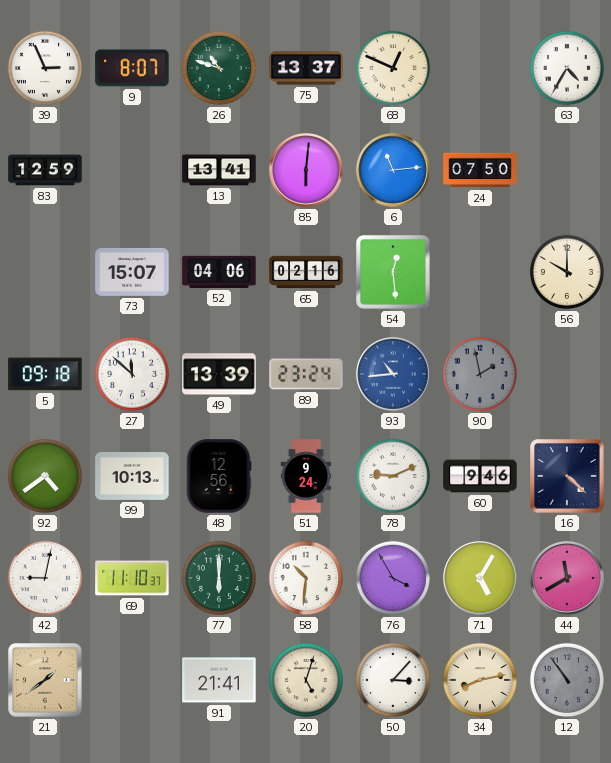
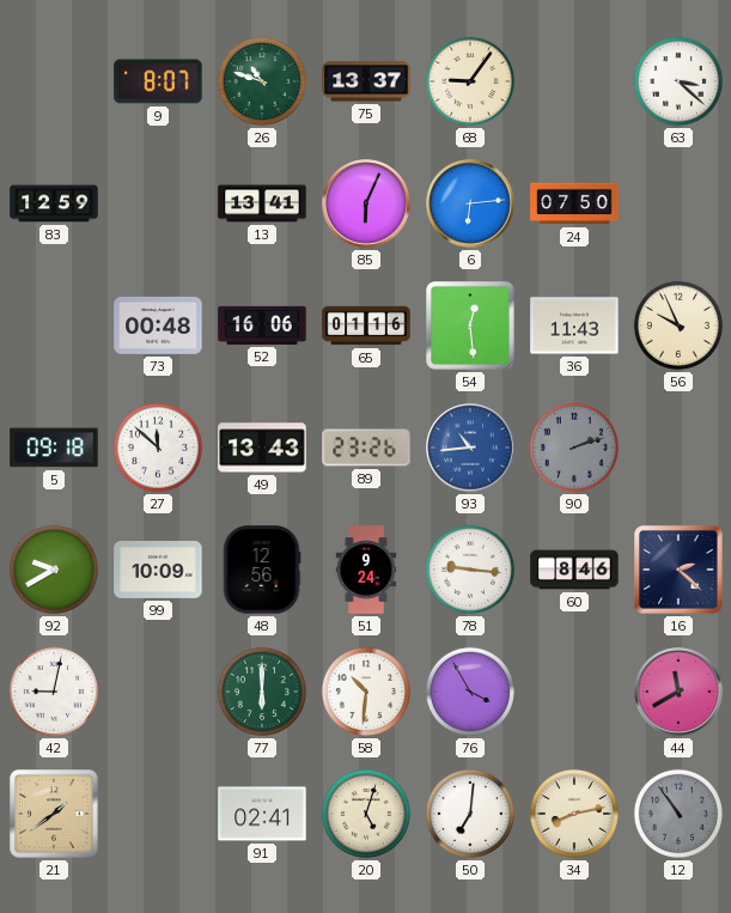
39: 2:56 -> none
68: 12:49 -> 9:06
63: 4:35 -> 3:22
85: 6:01 -> 6:04
6: 11:14 -> 6:14
73: 15:07 -> 00:48
52: 04:06 -> 16:06
65: 02:16 -> 01:16
36: none -> 11:43
56: 10:00 -> 9:56
49: 13:39 -> 13:43
89: 23:24 -> 23:26
90: 1:58 -> 2:12
92: 4:39 -> 9:40
99: 10:13 -> 10:09
78: 9:11 -> 9:16
60: 9:46 -> 8:46
16: 4:22 -> 2:22
69: 11:10 -> none
71: 5:05 -> none
91: 21:41 -> 02:41
50: 3:07 -> 7:01
